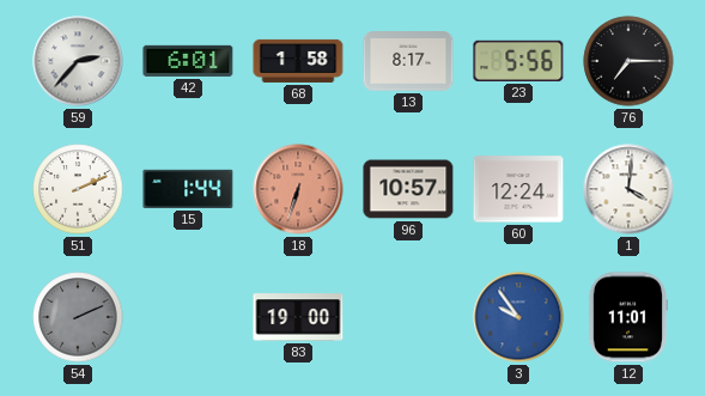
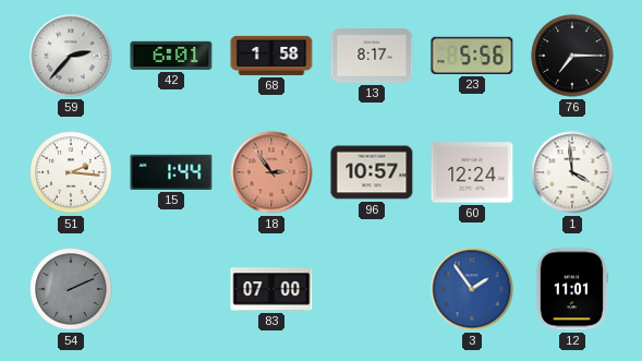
51: 2:11 -> 2:16
18: 6:33 -> 2:54
1: 4:01 -> 3:59
83: 19:00 -> 07:00
3: 9:54 -> 1:54
